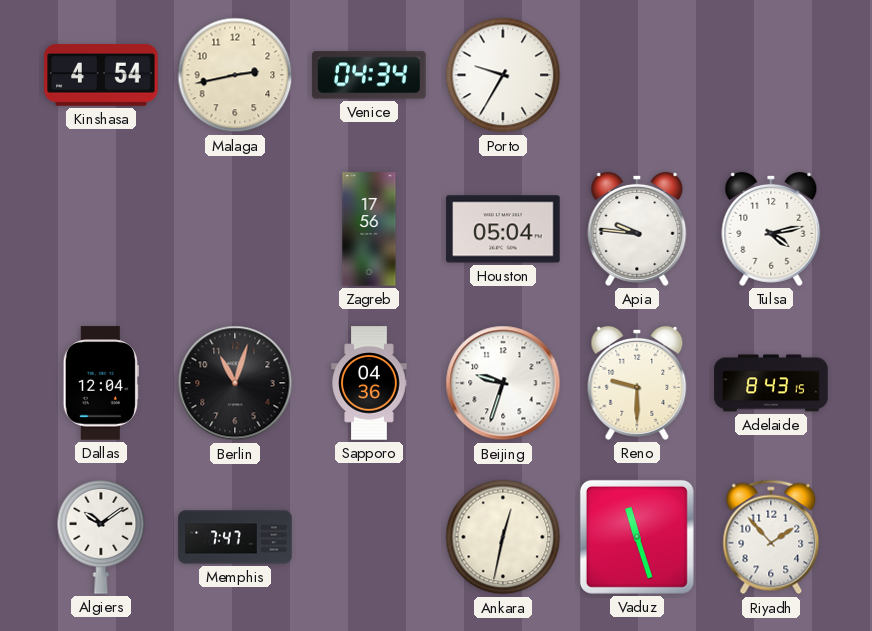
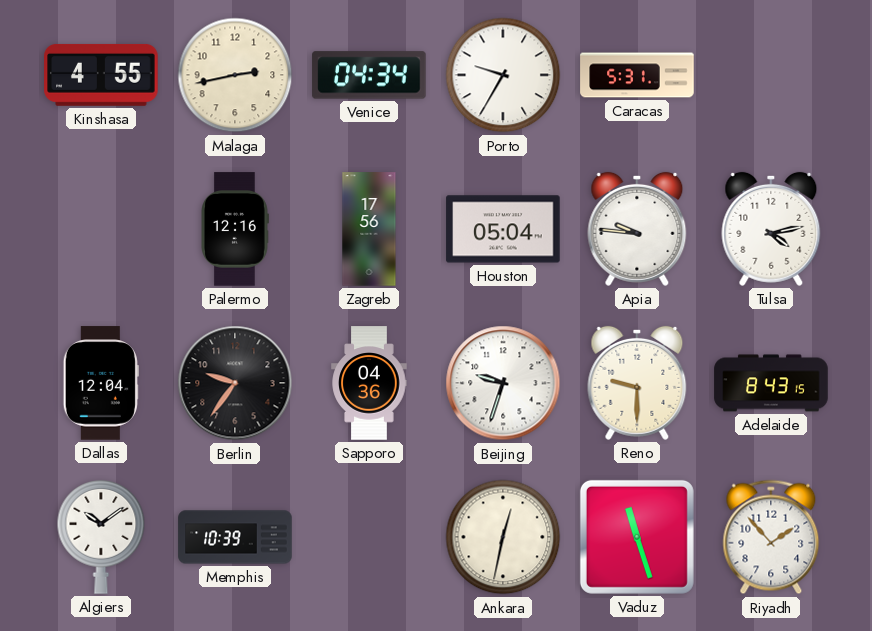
Kinshasa: 4:54 -> 4:55
Caracas: none -> 5:31
Palermo: none -> 12:16
Berlin: 11:03 -> 9:36
Memphis: 7:47 -> 10:39
